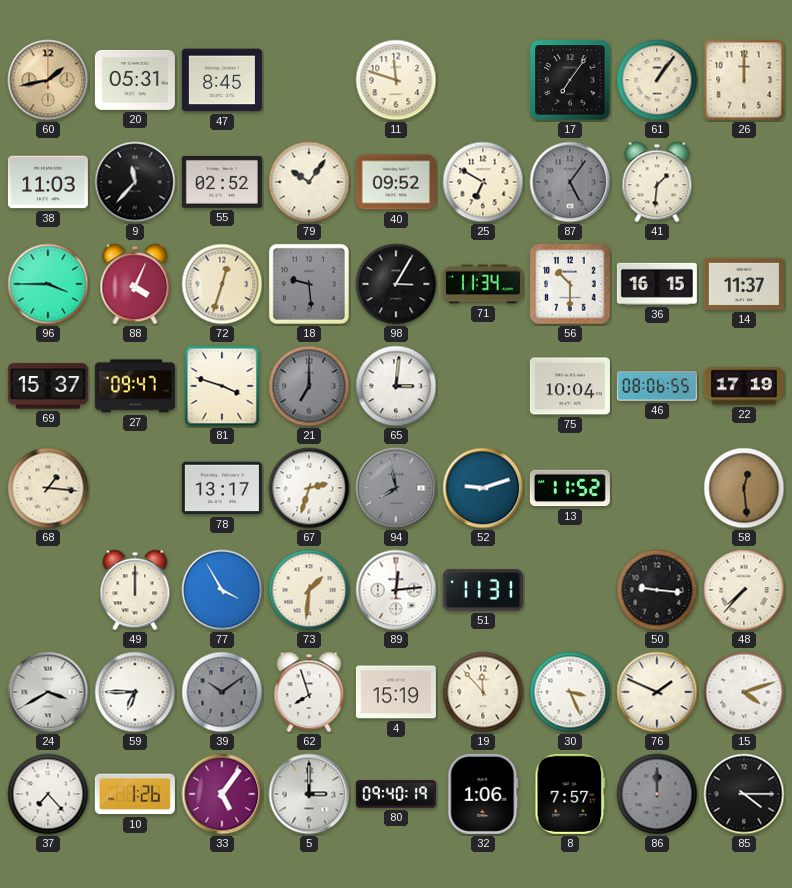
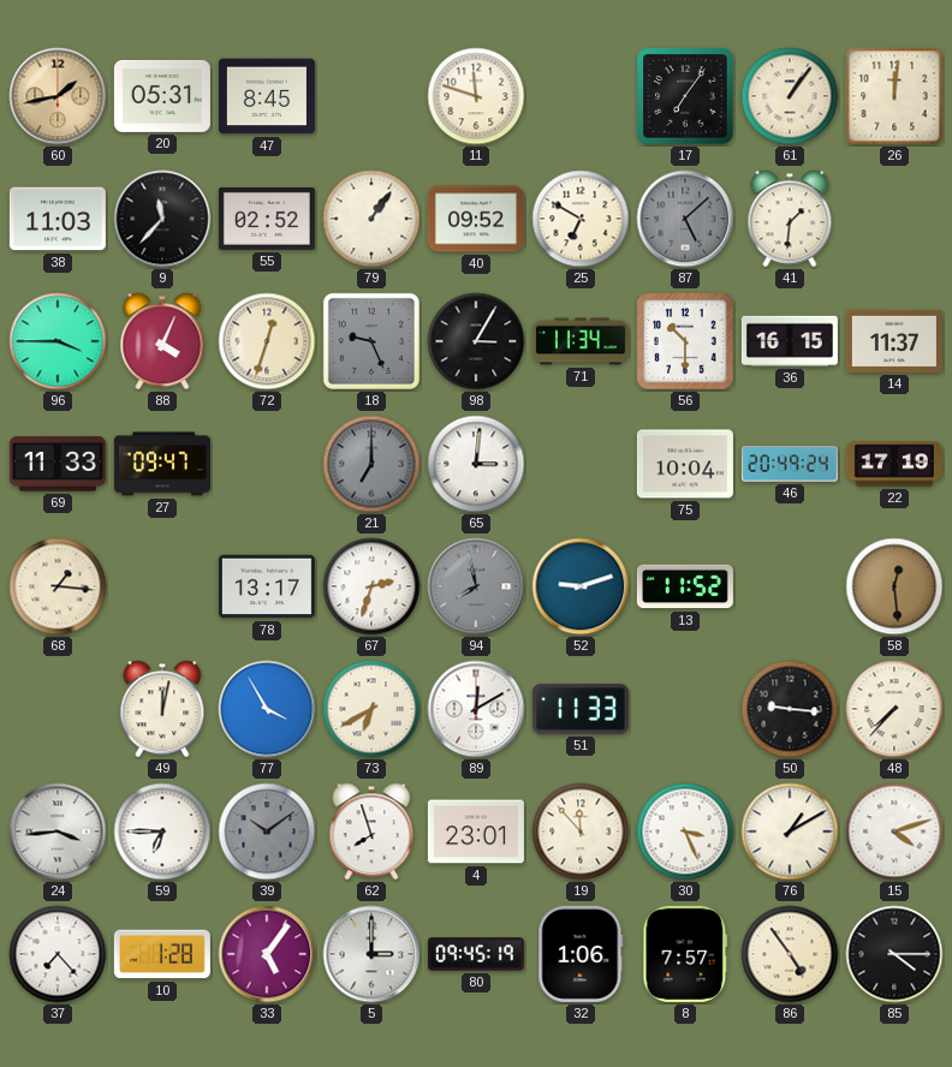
26: 12:00 -> 12:01
79: 10:06 -> 1:06
87: 5:06 -> 5:08
18: 9:29 -> 9:26
69: 15:37 -> 11:33
81: 3:48 -> none
46: 08:06 -> 20:49
49: 12:00 -> 12:02
73: 1:31 -> 6:40
89: 12:14 -> 12:10
51: 11:31 -> 11:33
24: 3:40 -> 3:44
4: 15:19 -> 23:01
76: 1:49 -> 1:10
10: 1:26 -> 1:28
80: 09:40 -> 09:45
86: 12:00 -> 4:54
86 dial: grey -> cream
